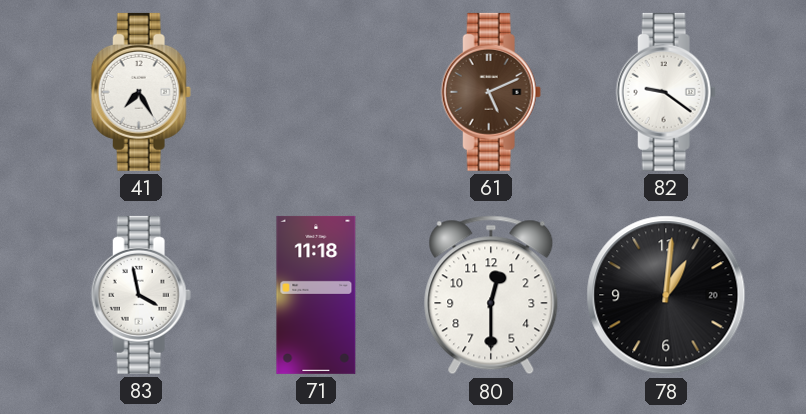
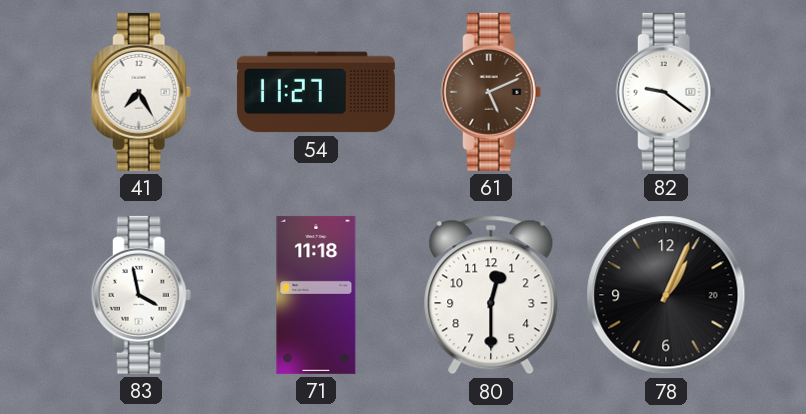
54: none -> 11:27
78: 1:01 -> 1:04
